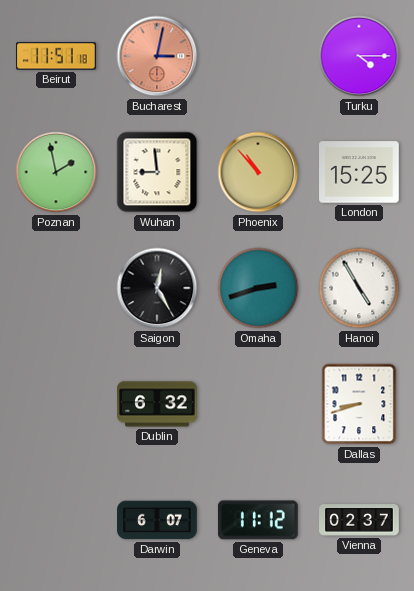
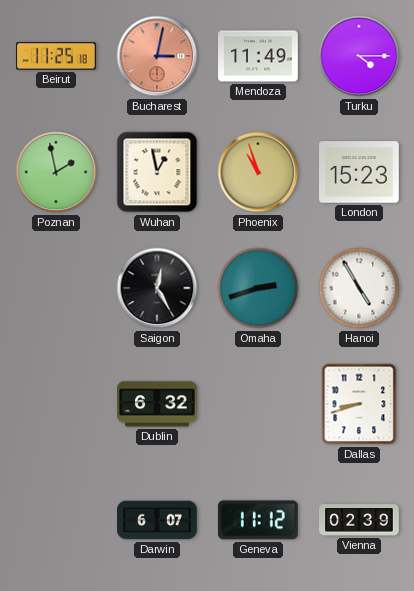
Beirut: 11:51 -> 11:25
Mendoza: none -> 11:49
Wuhan: 8:59 -> 12:58
Phoenix: 10:53 -> 10:57
London: 15:25 -> 15:23
Vienna: 02:37 -> 02:39
